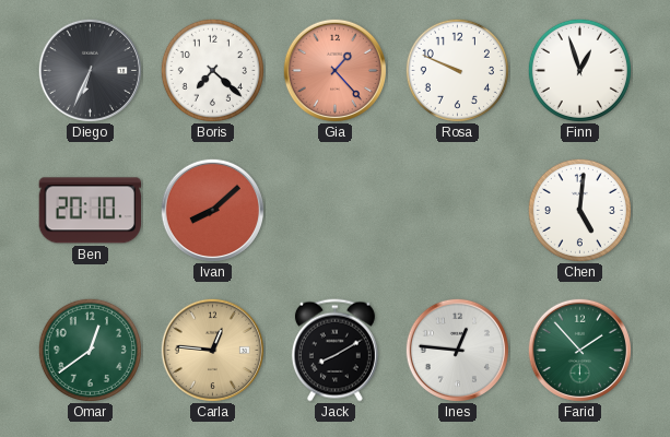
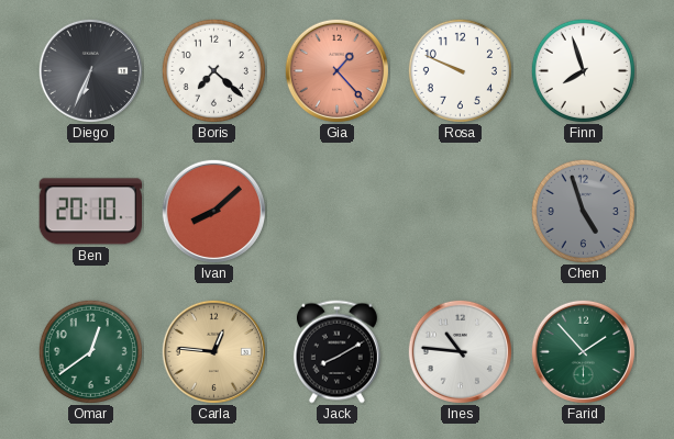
Finn: 12:57 -> 7:57
Chen: 5:01 -> 4:57
Chen dial: white -> grey
Ines: 12:46 -> 10:46
